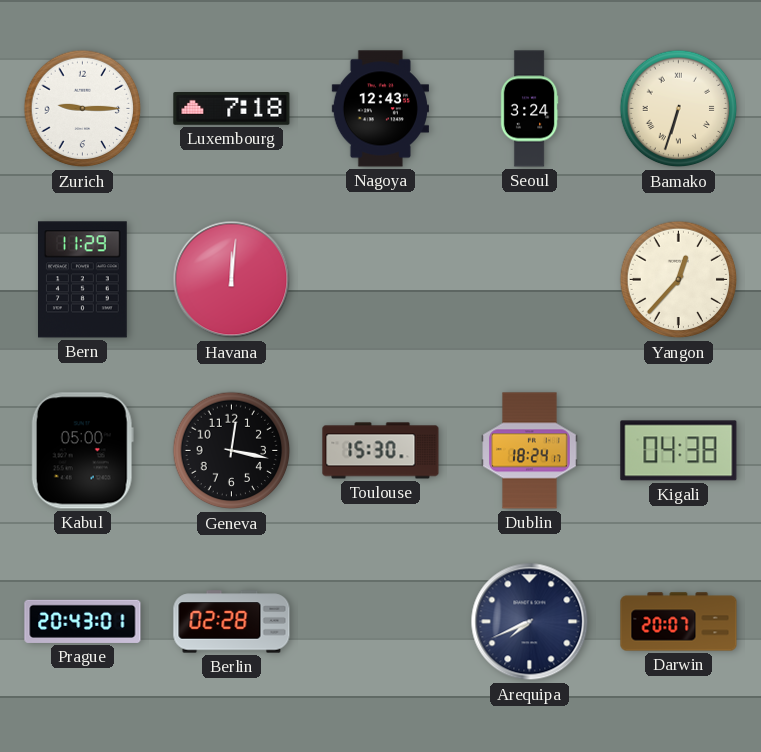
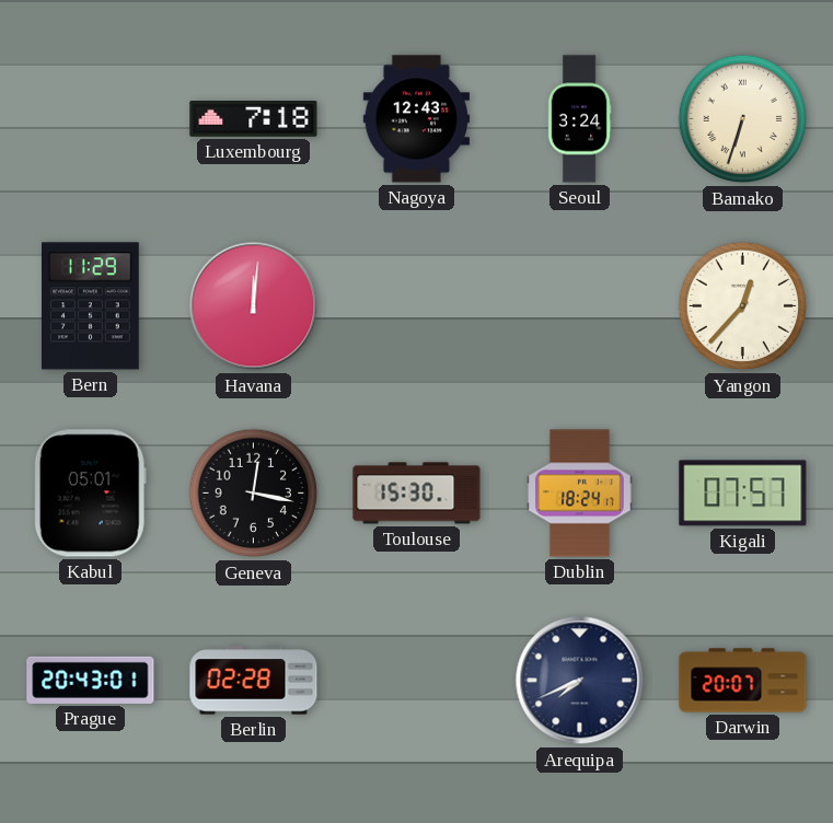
Zurich: 9:15 -> none
Kabul: 05:00 -> 05:01
Kigali: 04:38 -> 07:57
